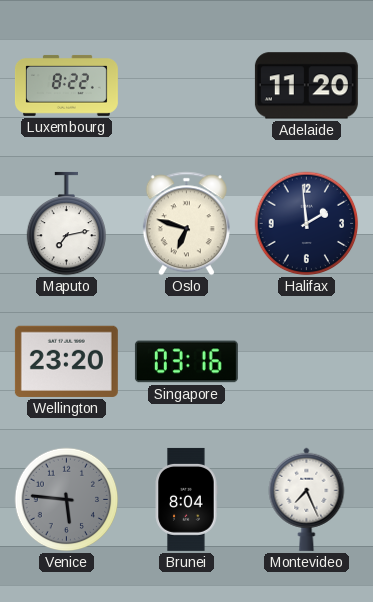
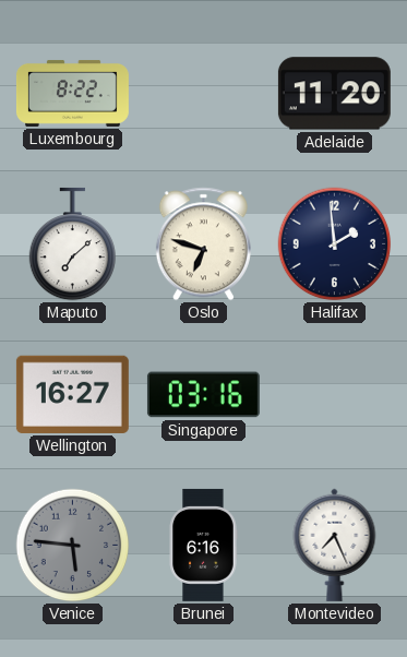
Maputo: 7:13 -> 7:08
Wellington: 23:20 -> 16:27
Brunei: 8:04 -> 6:16
